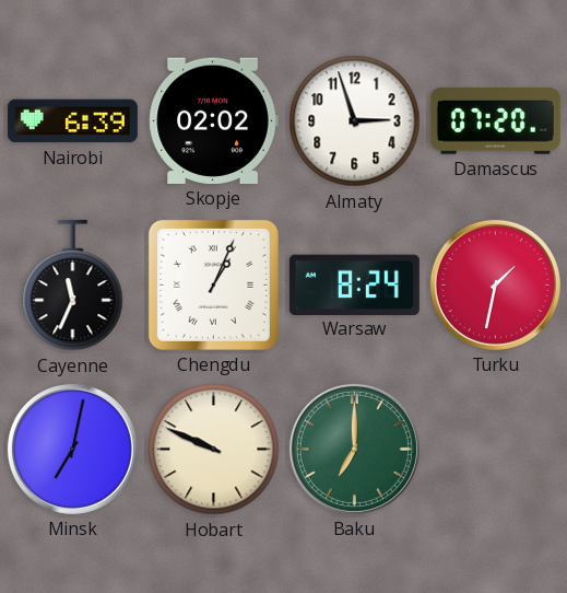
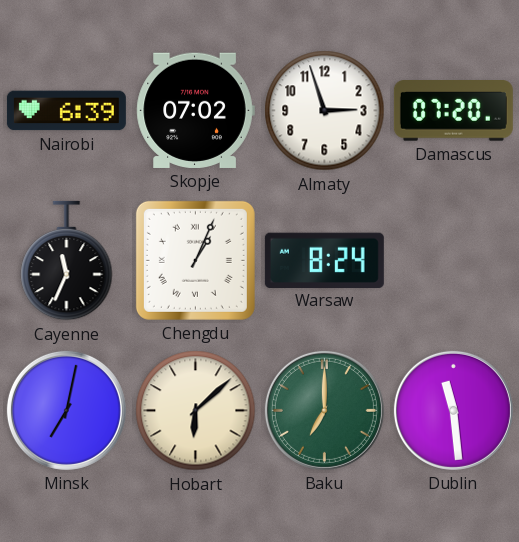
Skopje: 02:02 -> 07:02
Turku: 1:32 -> none
Hobart: 9:49 -> 6:08
Dublin: none -> 11:29
